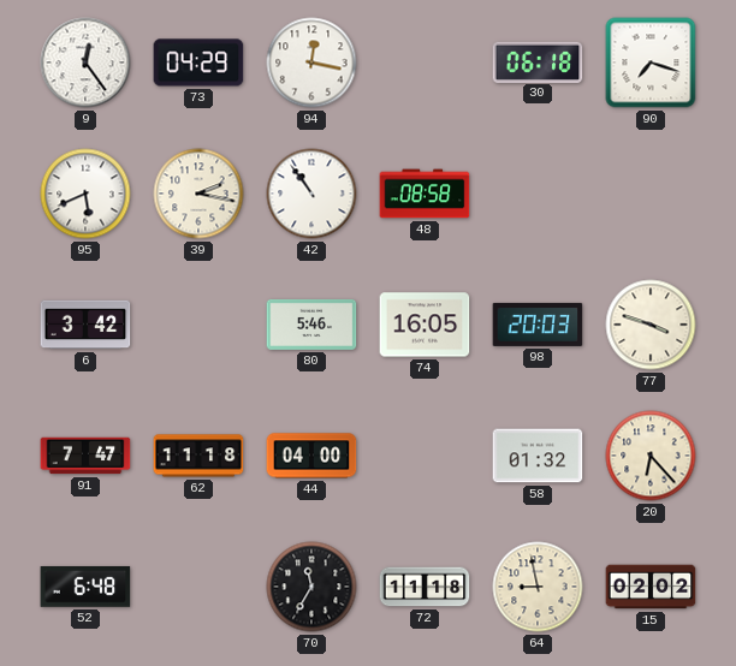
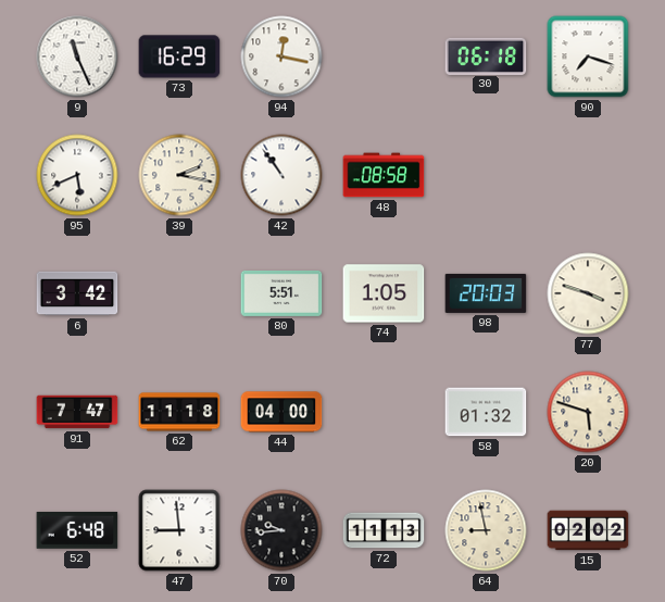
9: 12:24 -> 11:26
73: 04:29 -> 16:29
80: 5:46 -> 5:51
74: 16:05 -> 1:05
20: 6:23 -> 5:48
47: none -> 8:59
70: 11:35 -> 9:44
72: 11:18 -> 11:13
